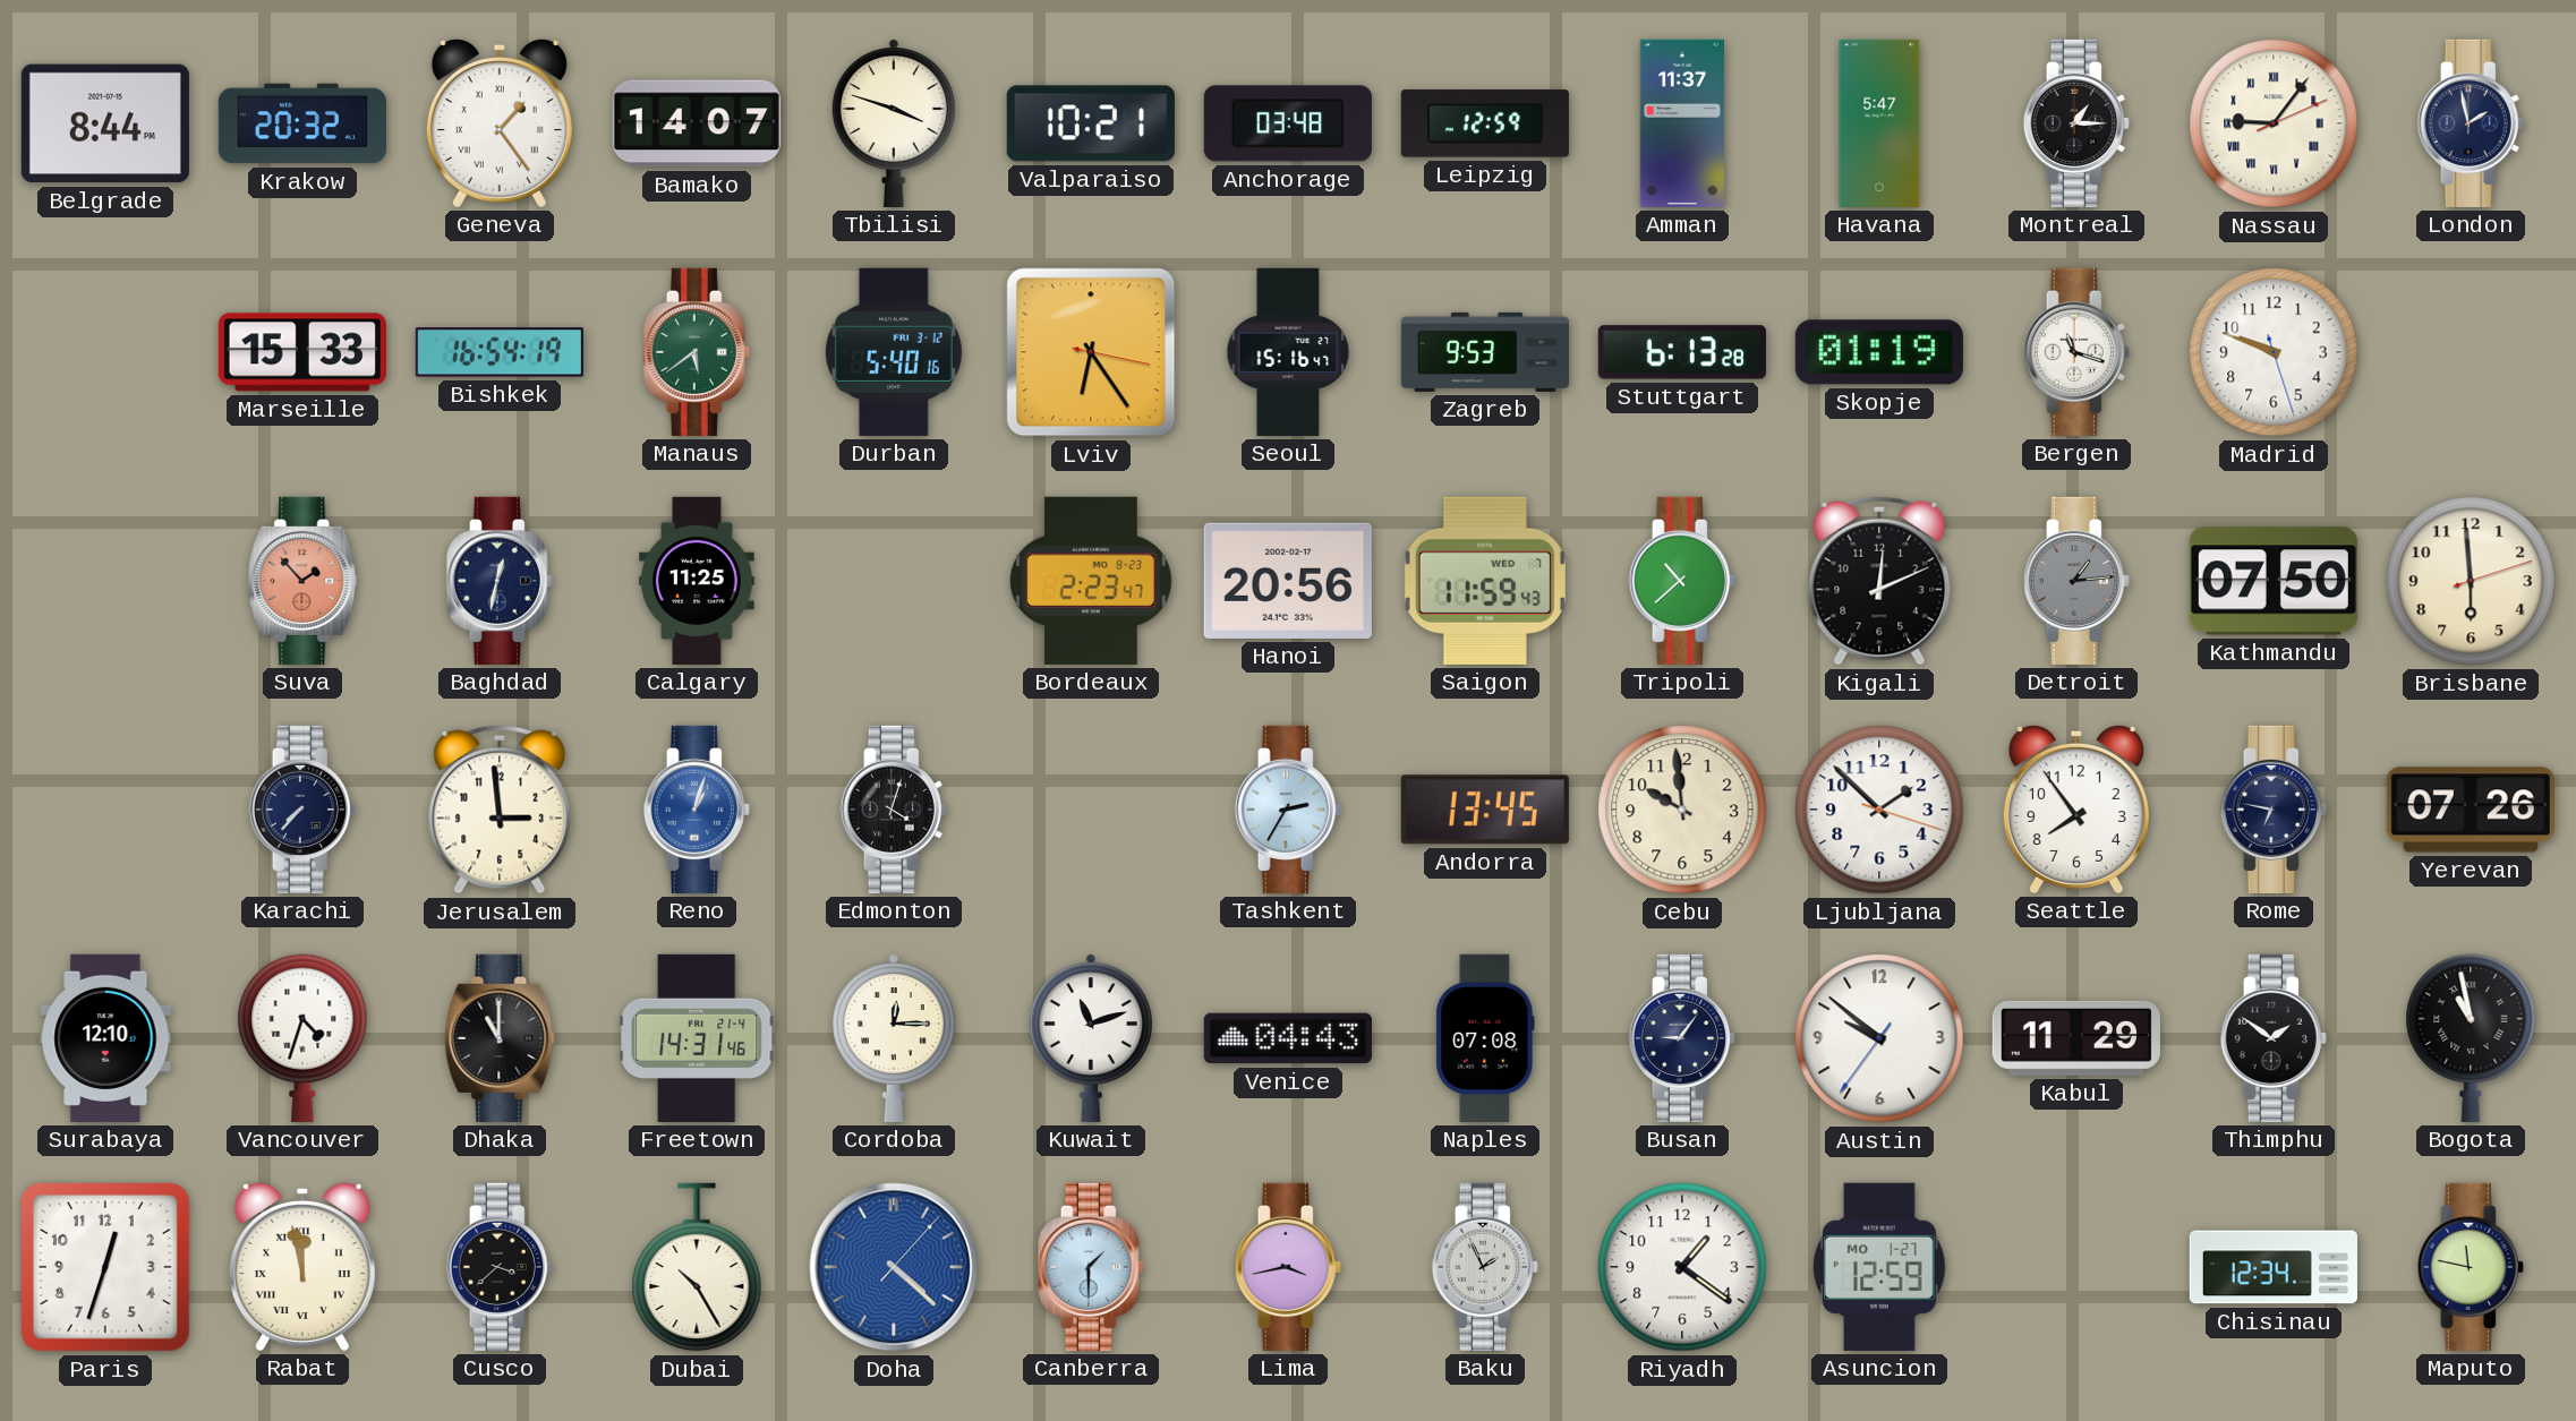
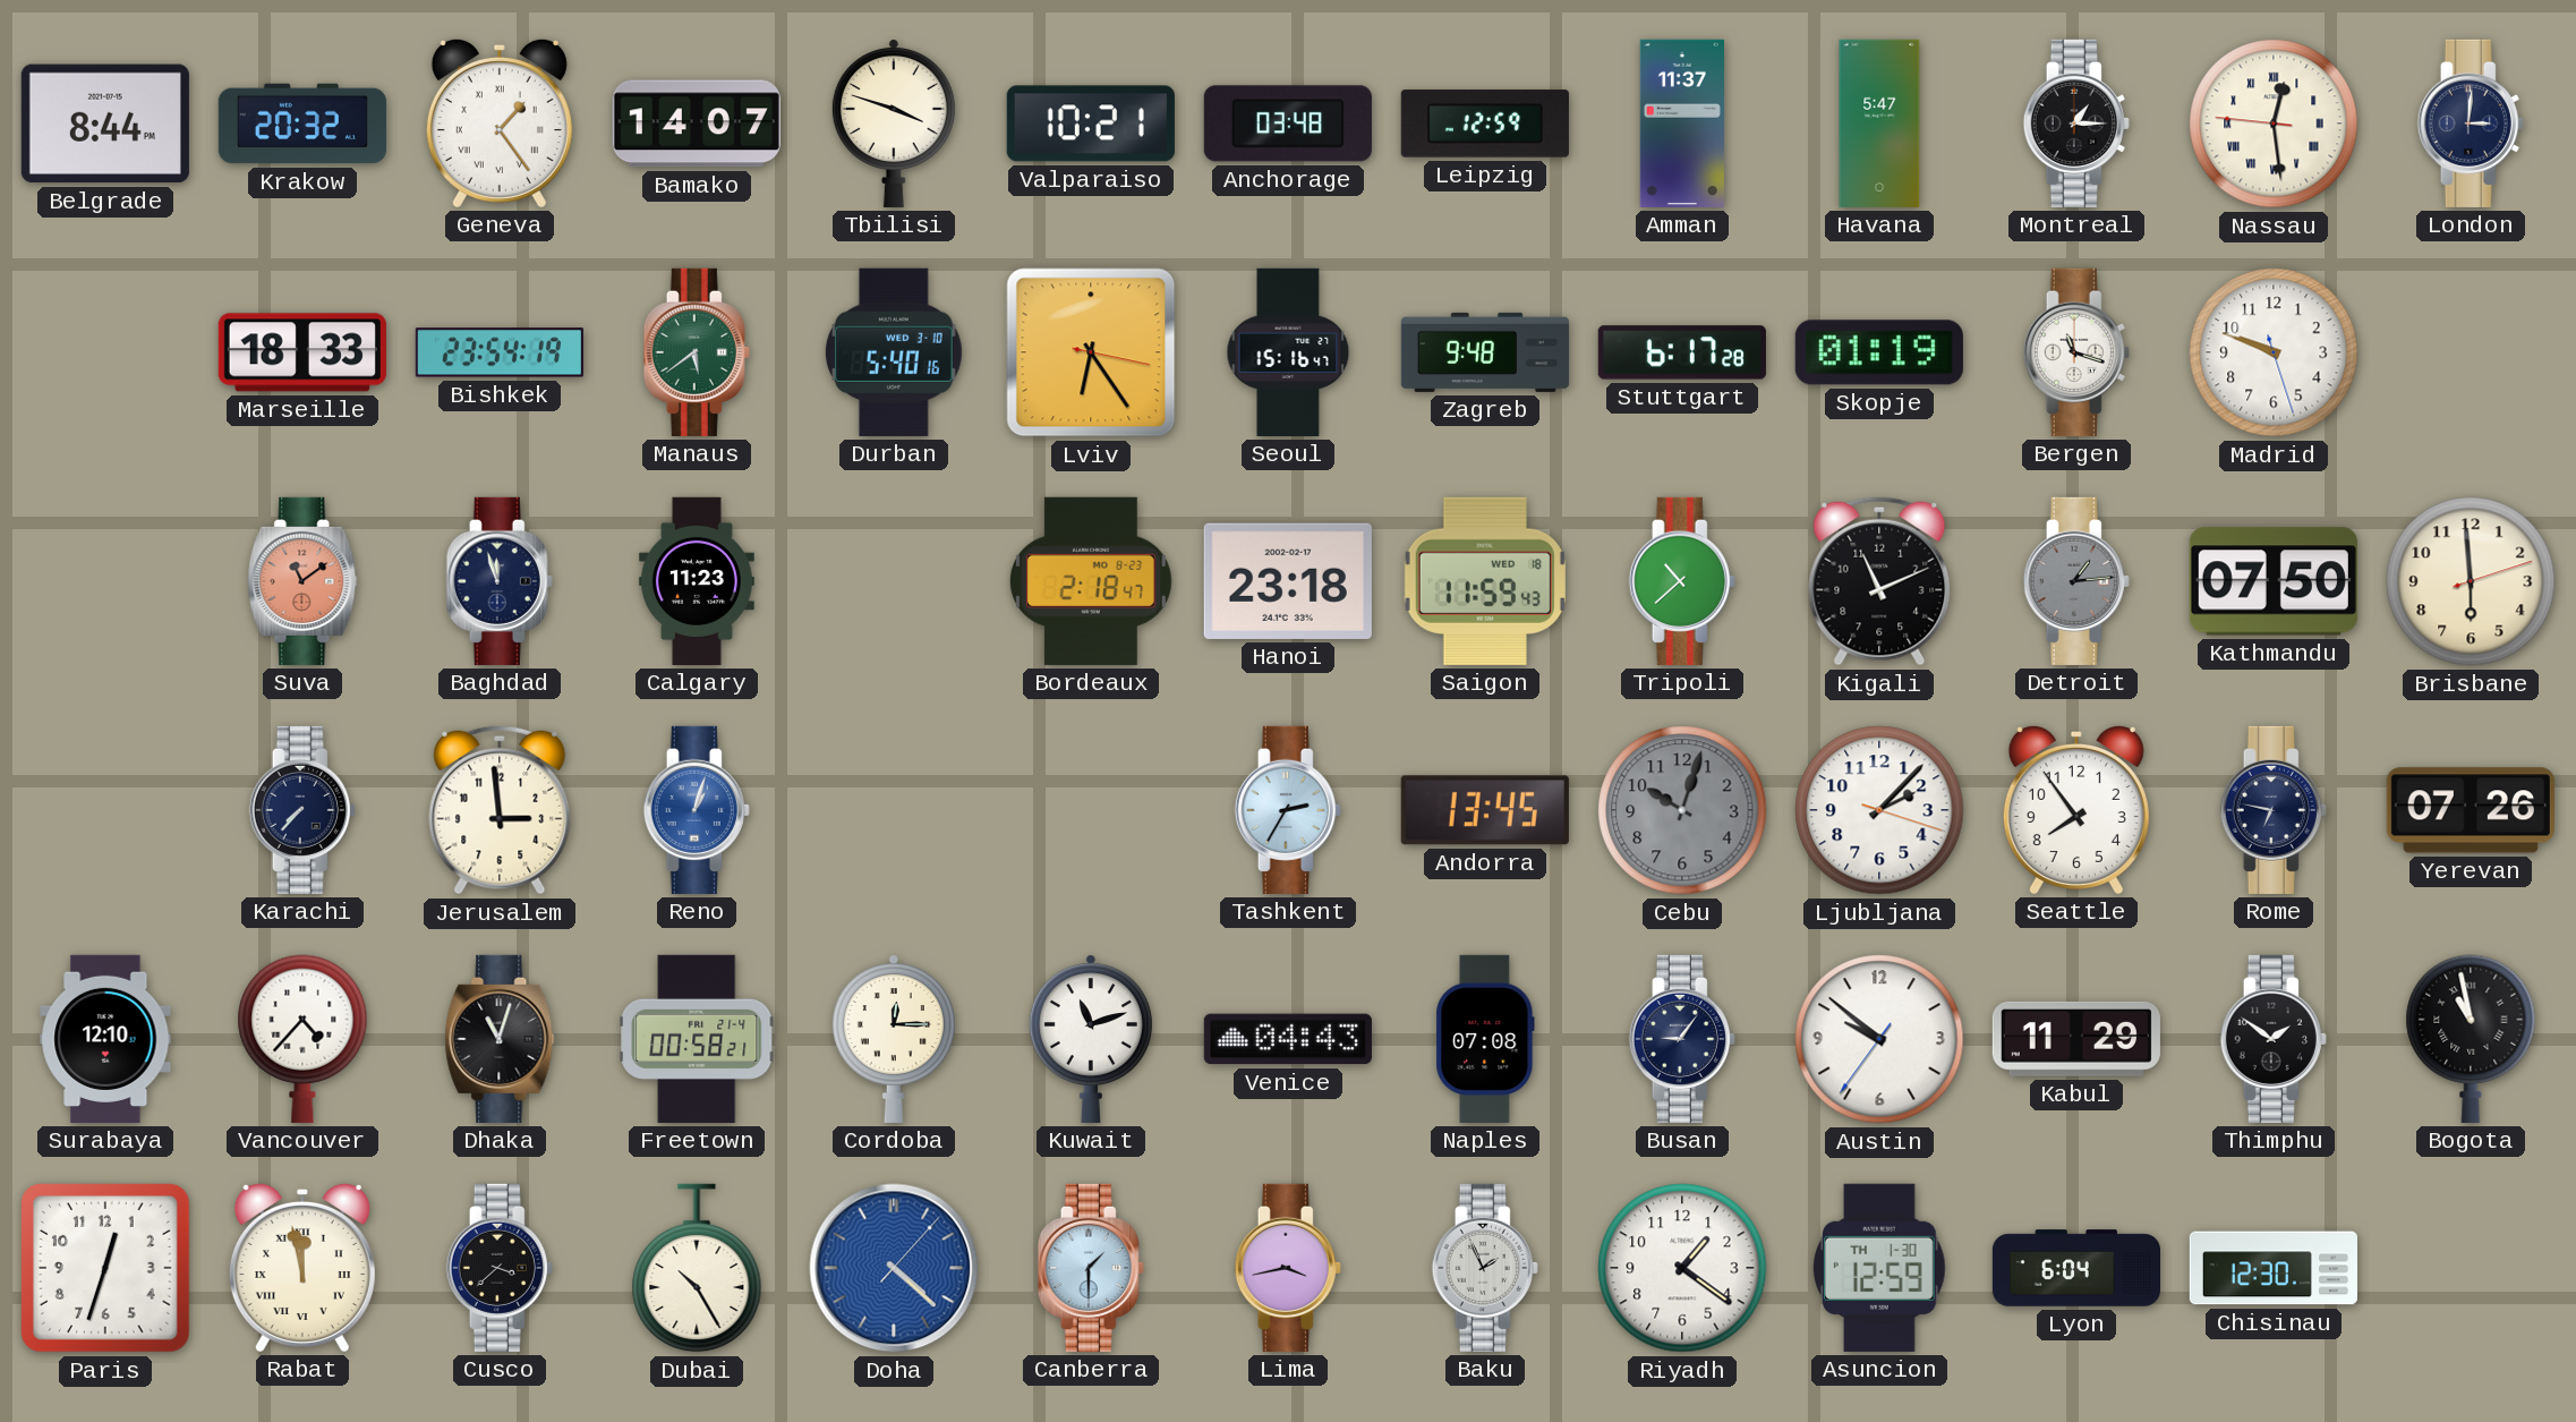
Nassau: 9:06 -> 12:28
London: 1:58 -> 3:01
Marseille: 15:33 -> 18:33
Bishkek: 16:54 -> 23:54
Durban date: FRI 3-12 -> WED 3-10
Zagreb: 9:53 -> 9:48
Stuttgart: 6:13 -> 6:17
Suva: 1:53 -> 11:09
Baghdad: 12:32 -> 11:57
Calgary: 11:25 -> 11:23
Bordeaux: 2:23 -> 2:18
Hanoi: 20:56 -> 23:18
Saigon date: WED 7 -> WED 18
Kigali: 12:11 -> 11:11
Edmonton: 4:03 -> none
Cebu: 9:59 -> 10:03
Cebu dial: cream -> grey
Ljubljana: 1:52 -> 2:07
Vancouver: 4:33 -> 4:37
Dhaka: 11:00 -> 11:03
Freetown: 14:31 -> 00:58
Asuncion date: MO 1-27 -> TH 1-30
Lyon: none -> 6:04
Chisinau: 12:34 -> 12:30
Maputo: 11:47 -> none
